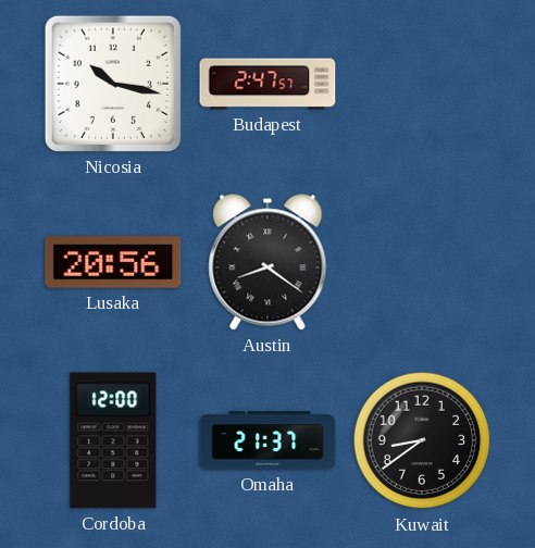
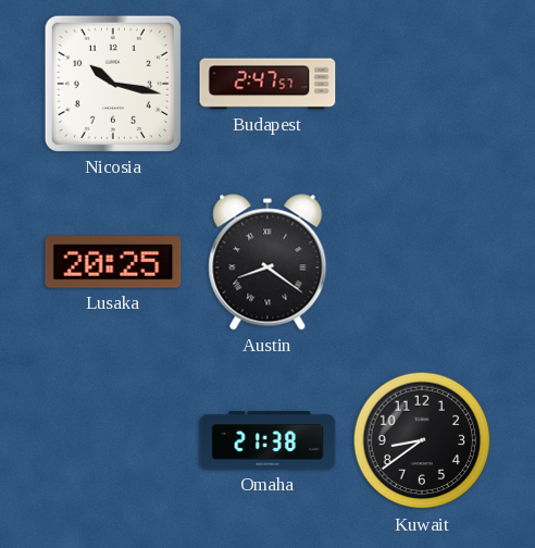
Lusaka: 20:56 -> 20:25
Cordoba: 12:00 -> none
Omaha: 21:37 -> 21:38
